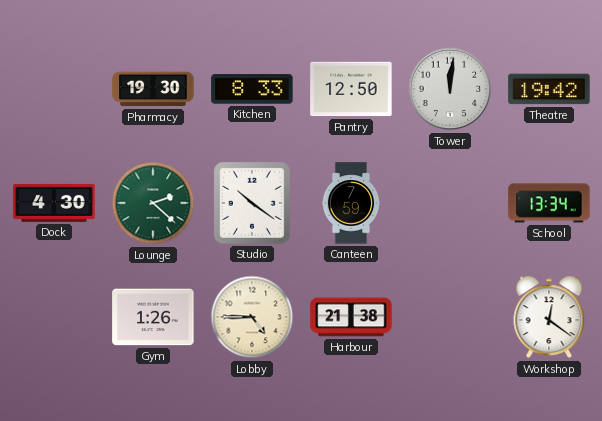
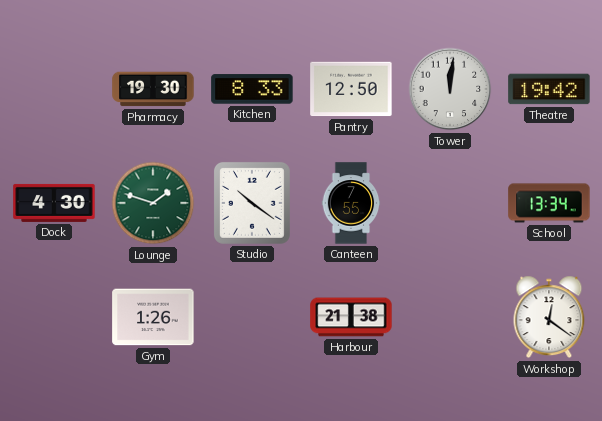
Lounge: 2:22 -> 1:48
Canteen: 7:59 -> 7:55
Lobby: 4:45 -> none
